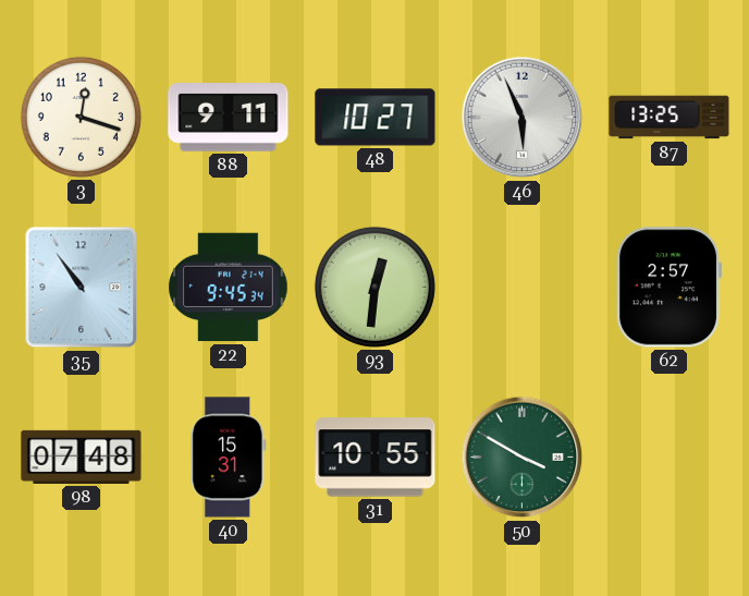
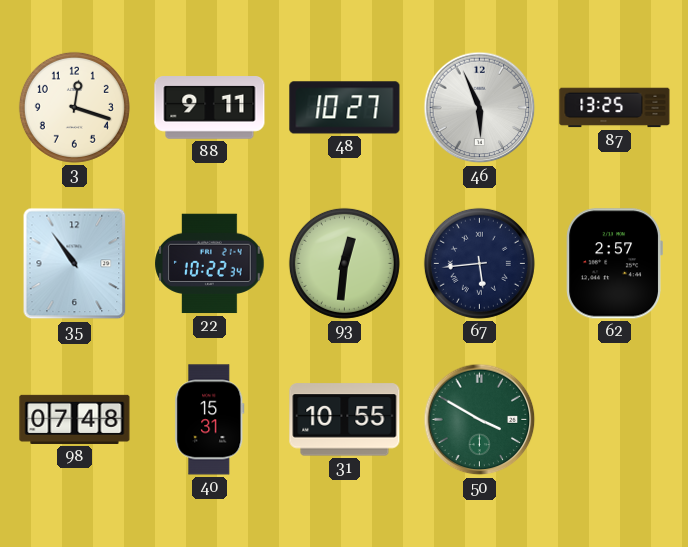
22: 9:45 -> 10:22
67: none -> 5:44
